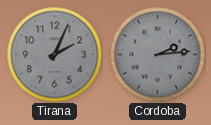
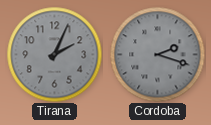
Cordoba: 2:14 -> 2:18
